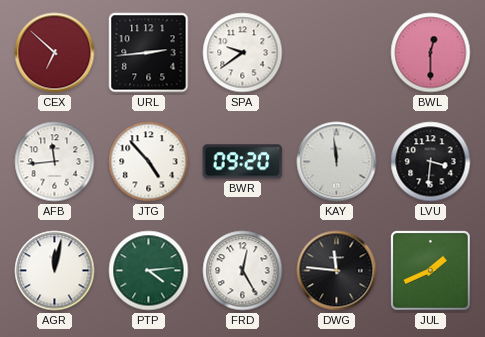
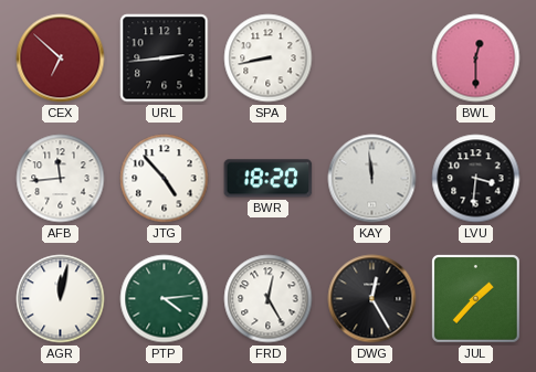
SPA: 9:39 -> 8:43
BWR: 09:20 -> 18:20
DWG: 11:46 -> 12:25
JUL: 1:41 -> 1:37
